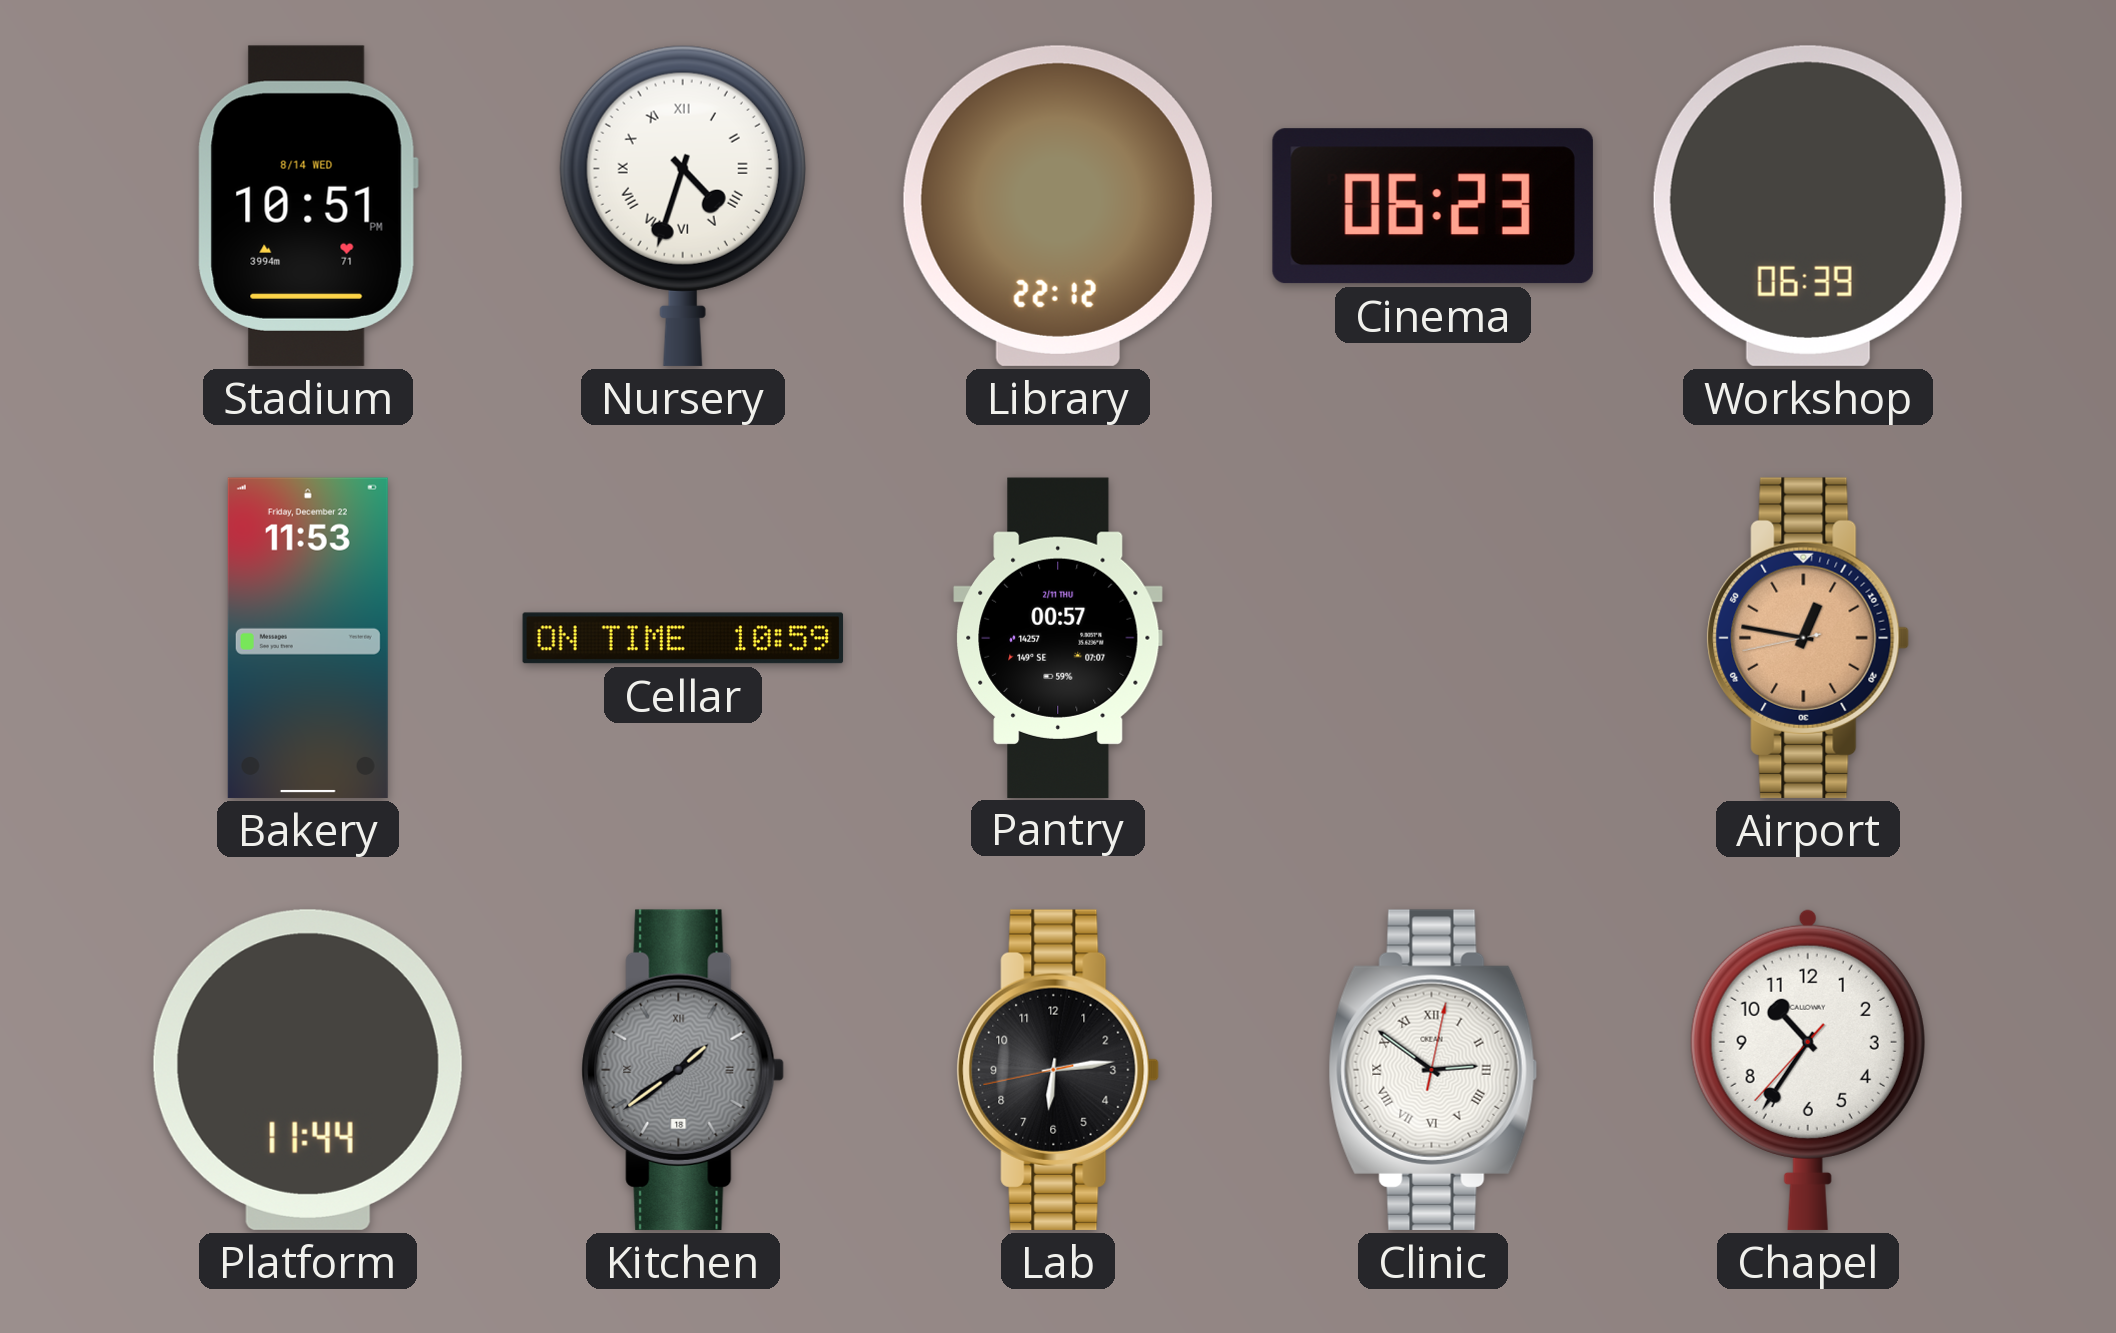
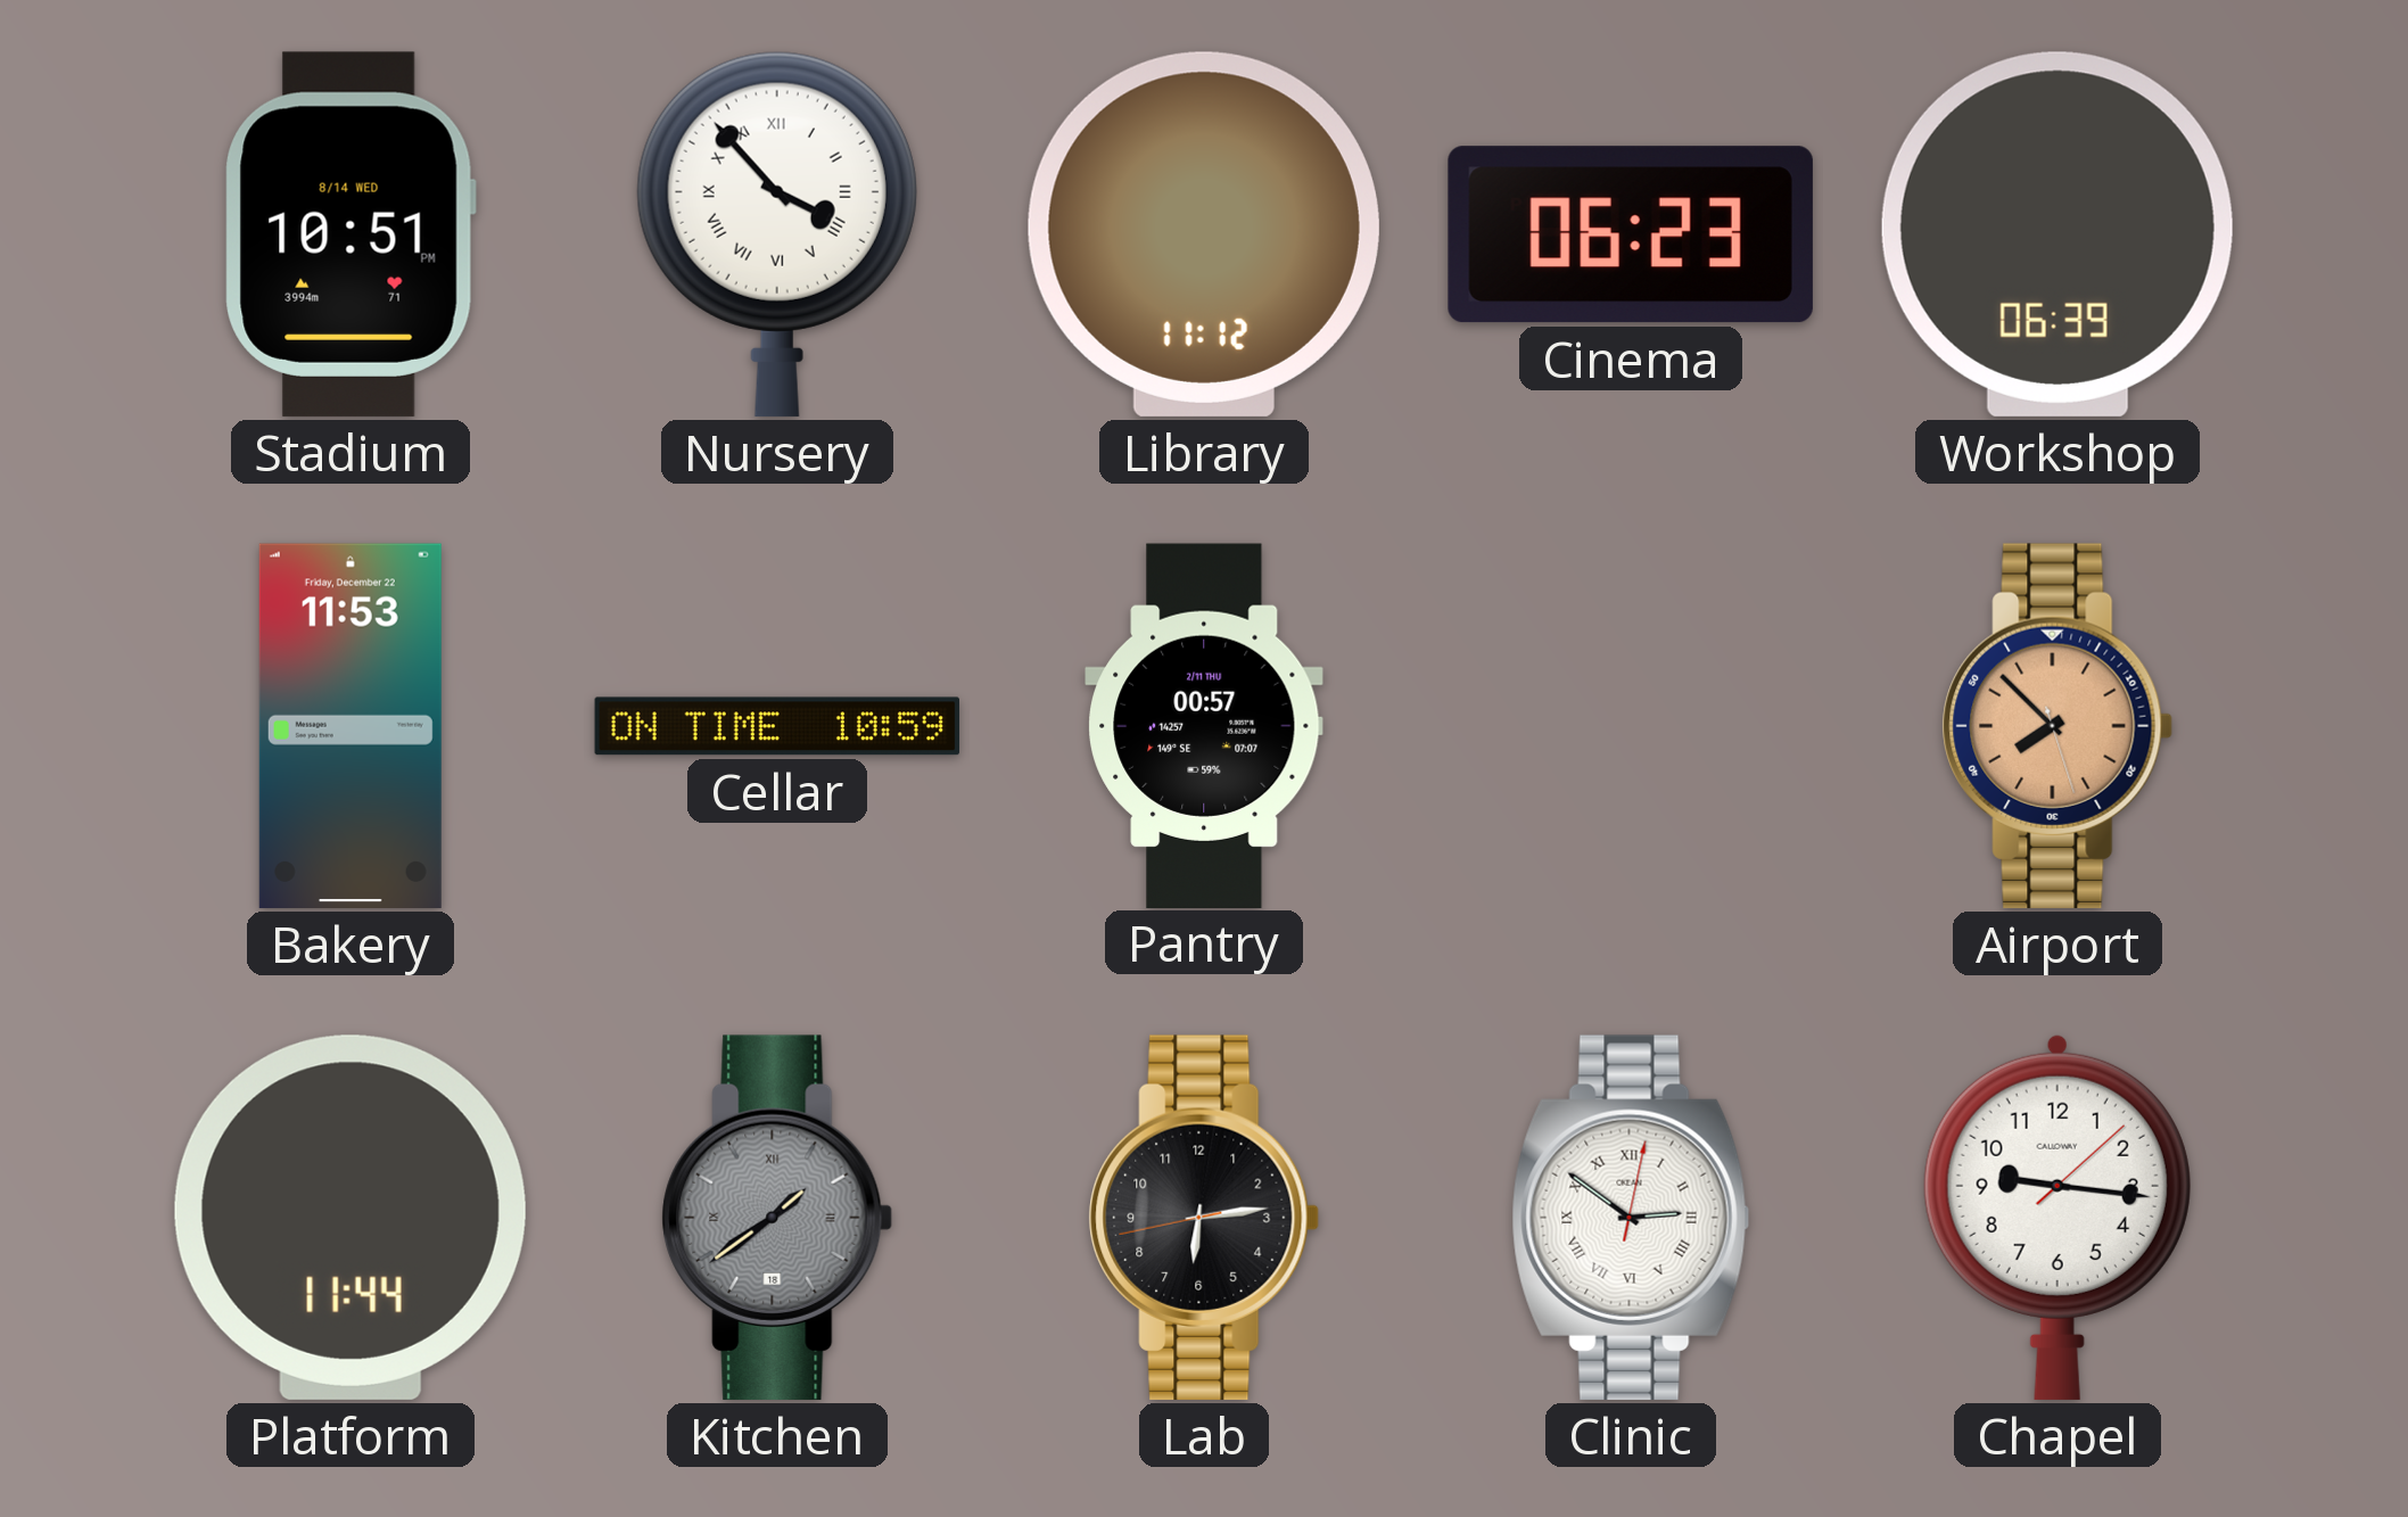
Nursery: 4:33 -> 3:53
Library: 22:12 -> 11:12
Airport: 12:46 -> 7:52
Chapel: 10:35 -> 9:16
